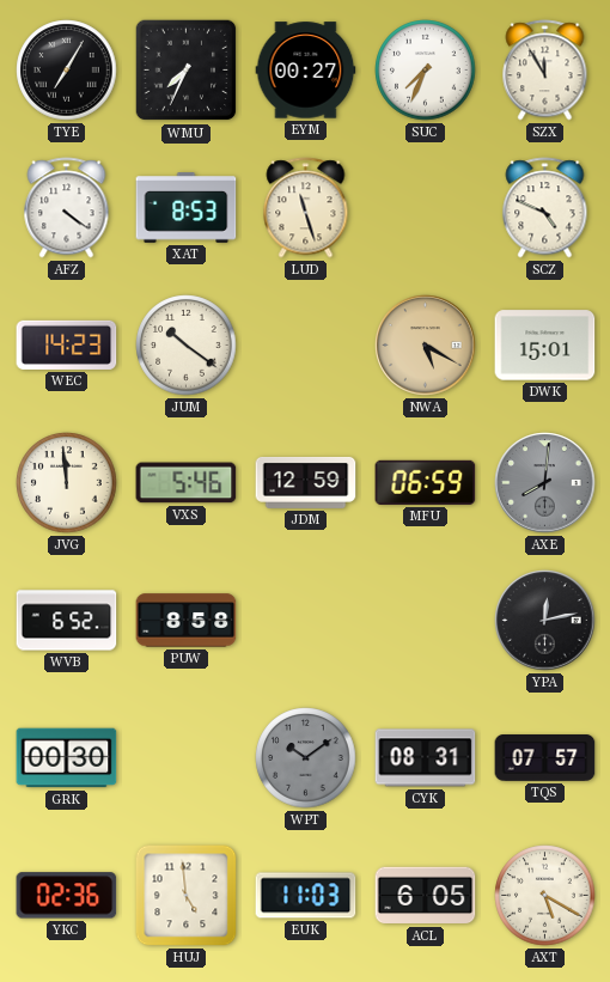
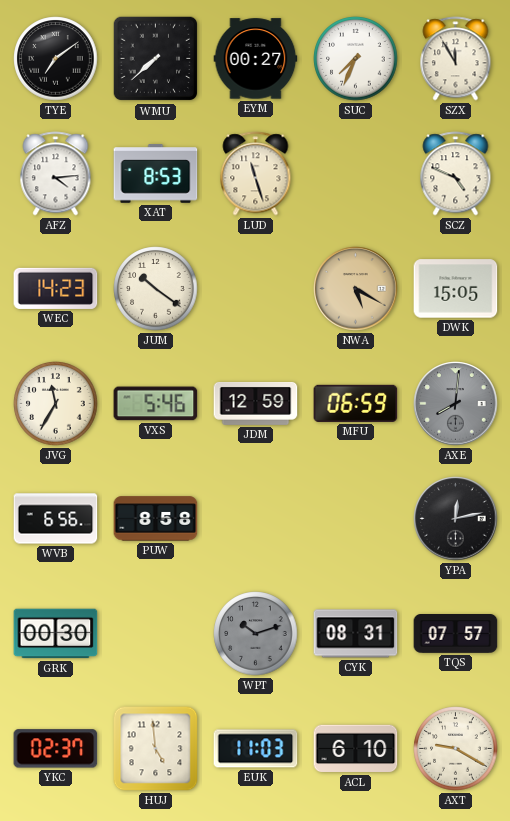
TYE: 7:05 -> 7:09
WMU: 7:34 -> 7:38
AFZ: 4:21 -> 4:14
DWK: 15:01 -> 15:05
JVG: 11:59 -> 11:35
WVB: 6:52 -> 6:56
WPT: 10:09 -> 10:12
YKC: 02:36 -> 02:37
ACL: 6:05 -> 6:10
AXT: 5:20 -> 9:20
